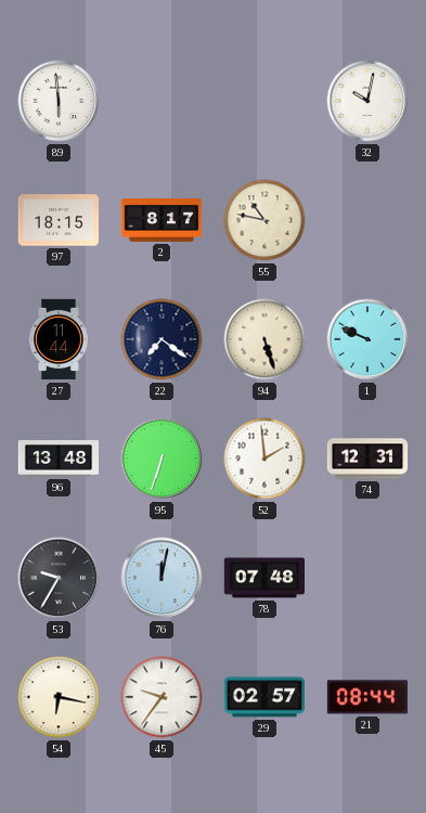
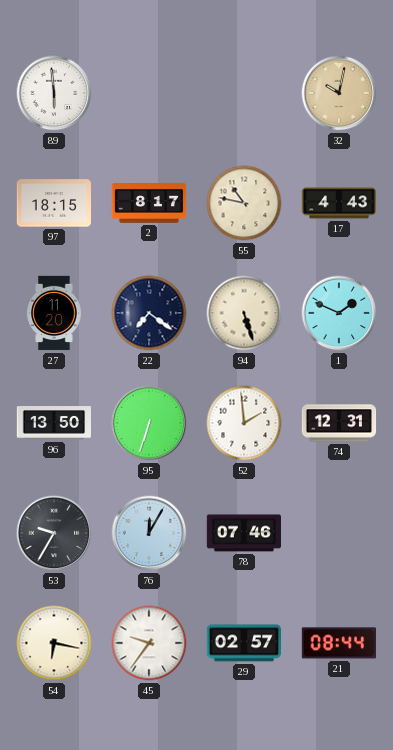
32 dial: white -> champagne
17: none -> 4:43
27: 11:44 -> 11:20
1: 9:49 -> 1:49
96: 13:48 -> 13:50
76: 12:02 -> 12:05
78: 07:48 -> 07:46
